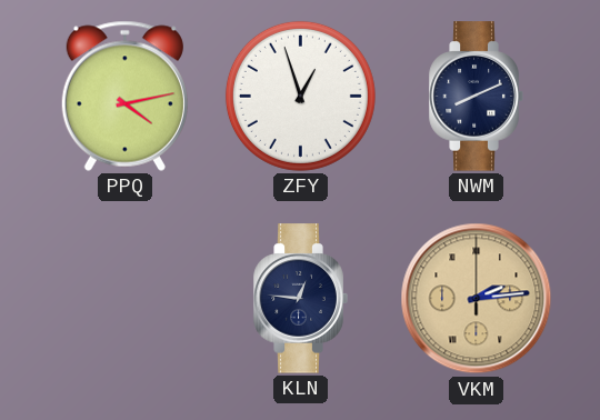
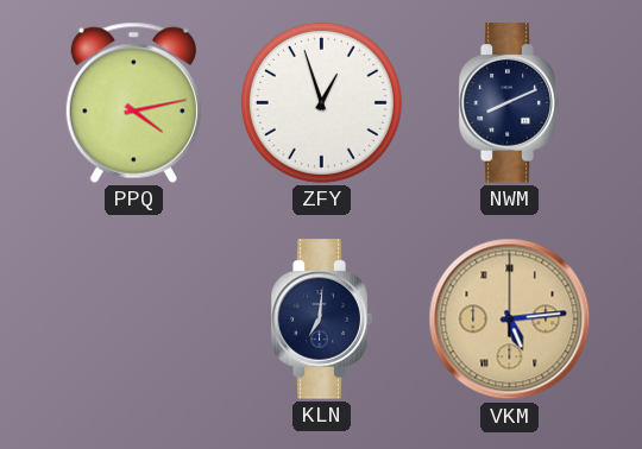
KLN: 12:46 -> 7:01
VKM: 2:14 -> 5:14
